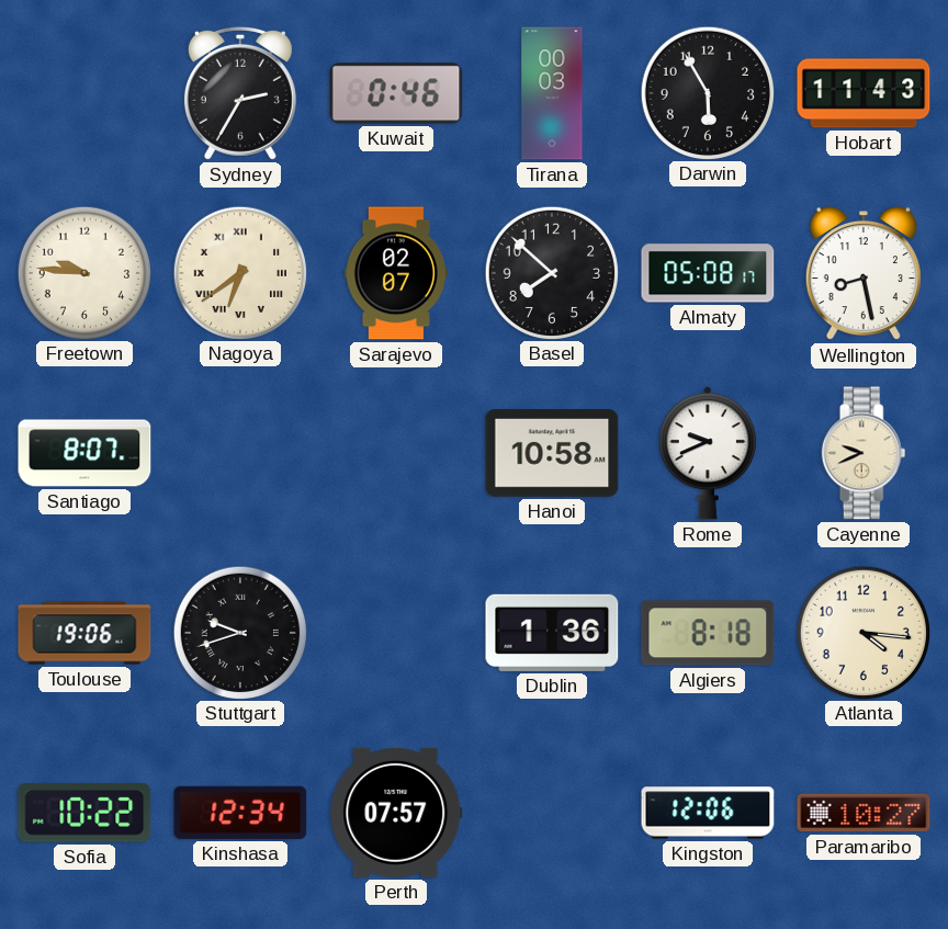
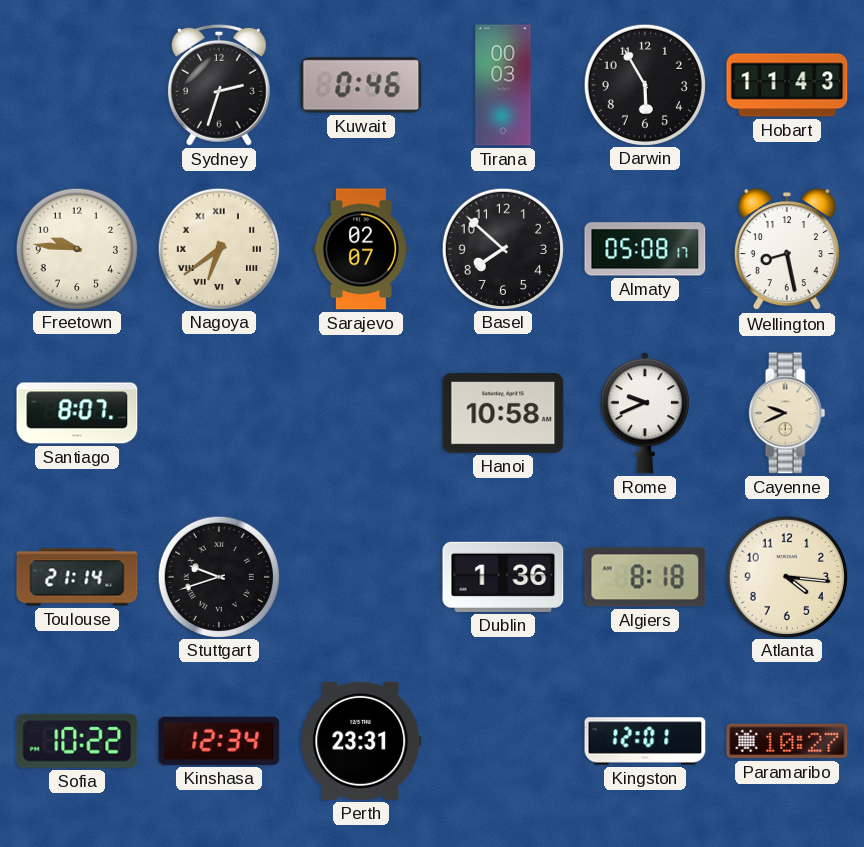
Sydney: 2:35 -> 2:33
Toulouse: 19:06 -> 21:14
Perth: 07:57 -> 23:31
Kingston: 12:06 -> 12:01
